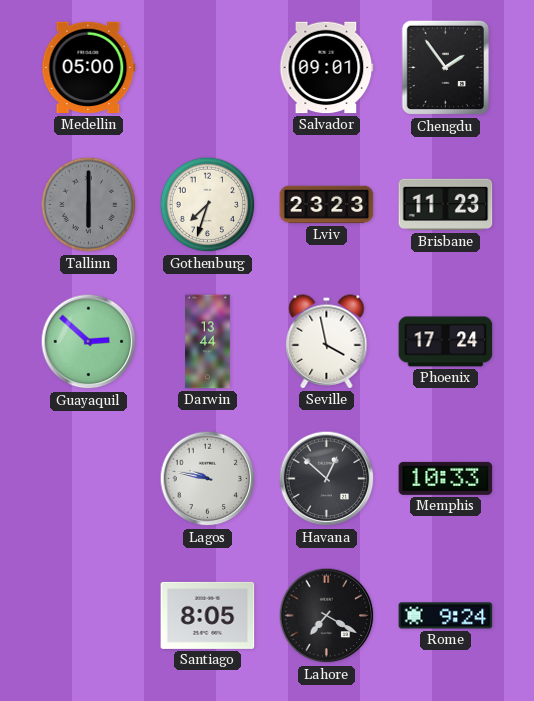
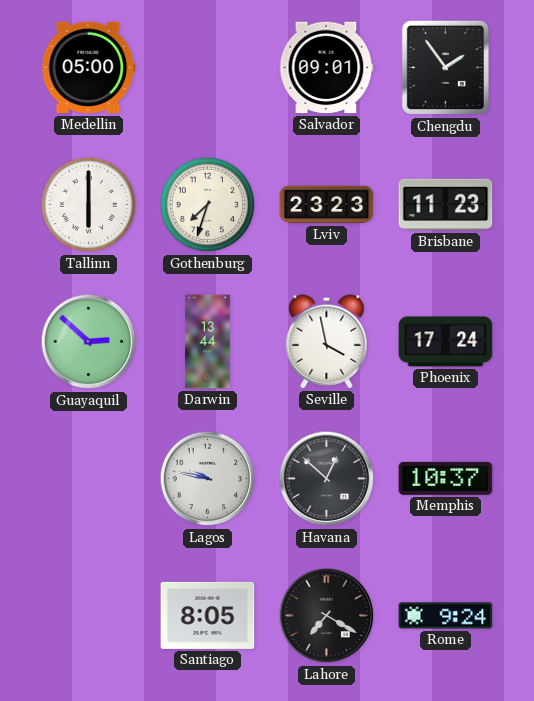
Tallinn dial: grey -> white
Memphis: 10:33 -> 10:37
